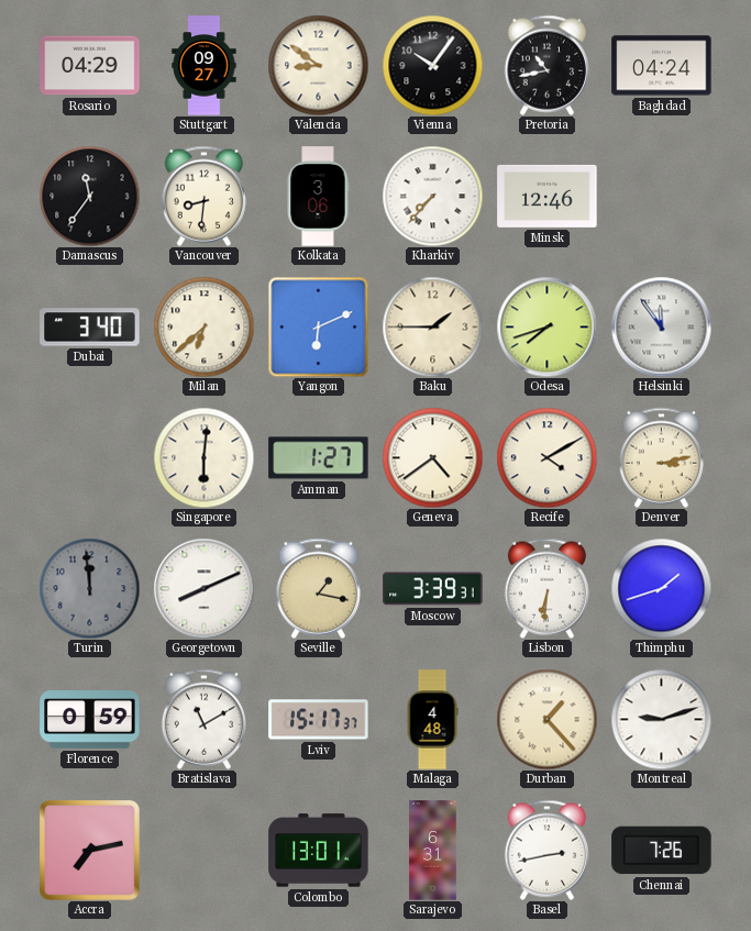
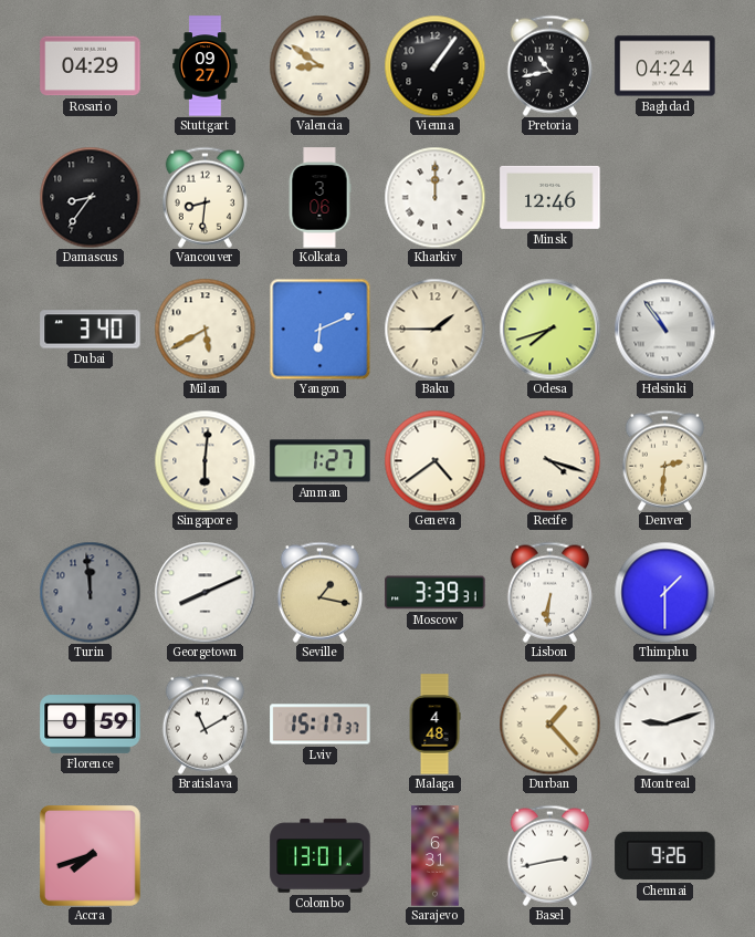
Vienna: 10:06 -> 1:06
Damascus: 11:36 -> 8:36
Kharkiv: 7:37 -> 12:00
Milan: 6:38 -> 5:40
Helsinki: 11:54 -> 10:54
Recife: 4:10 -> 4:18
Denver: 3:13 -> 2:31
Thimphu: 1:42 -> 1:30
Accra: 7:13 -> 7:42
Chennai: 7:26 -> 9:26
